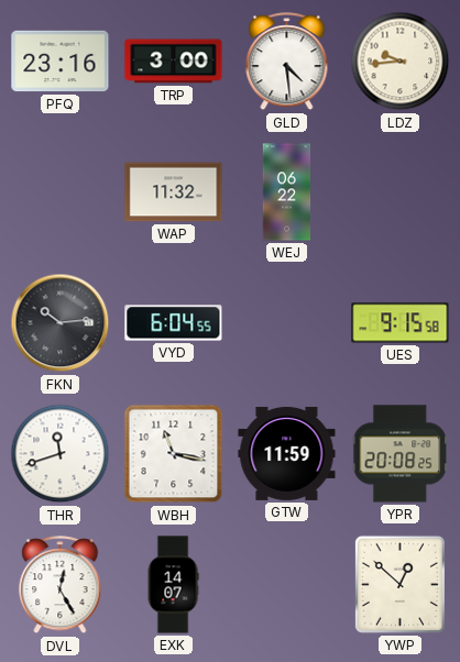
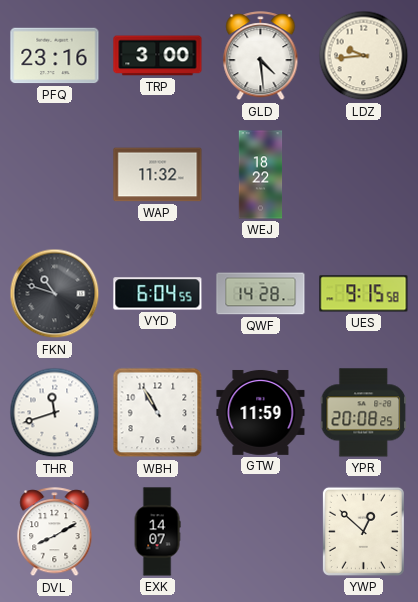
WEJ: 06:22 -> 18:22
FKN: 10:14 -> 10:48
QWF: none -> 14:28
WBH: 11:17 -> 10:55
DVL: 12:25 -> 8:10
